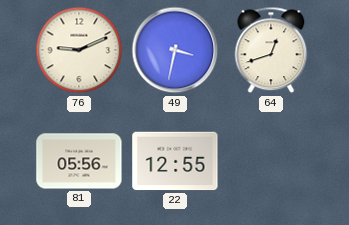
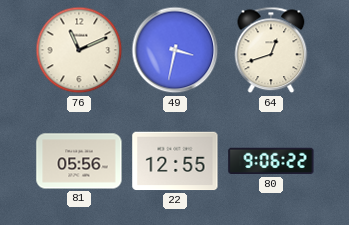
76: 9:11 -> 11:11
80: none -> 9:06
